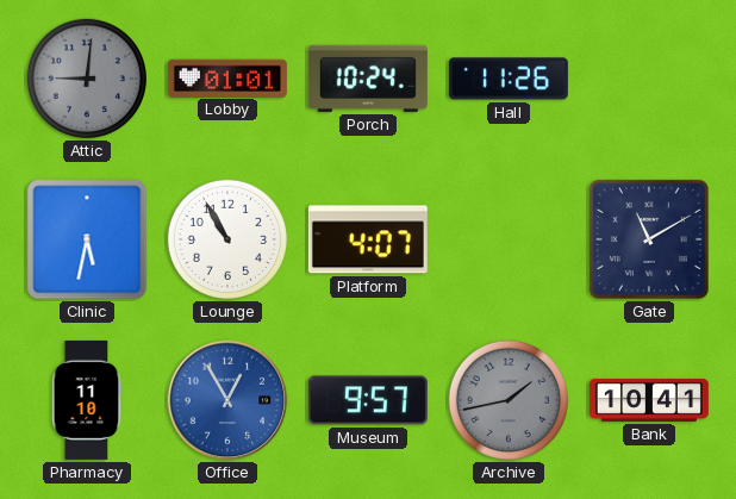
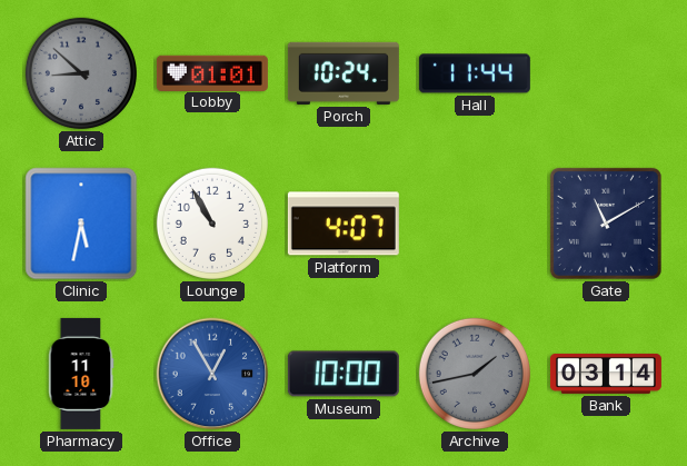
Attic: 9:01 -> 8:52
Hall: 11:26 -> 11:44
Museum: 9:57 -> 10:00
Bank: 10:41 -> 03:14
